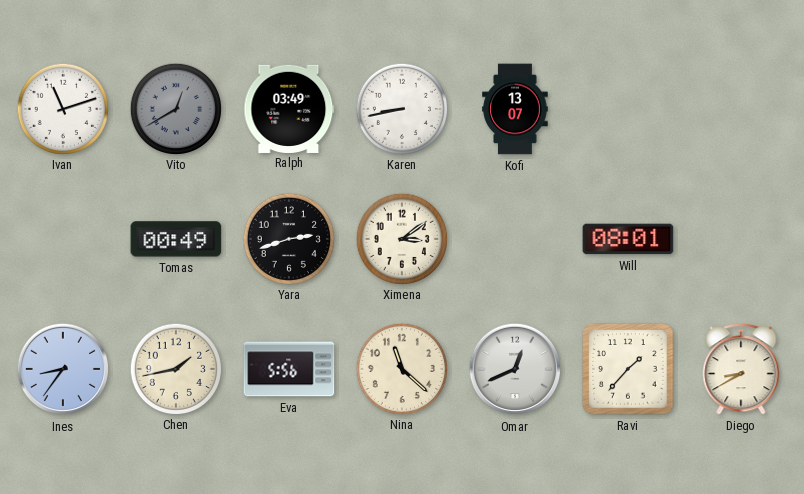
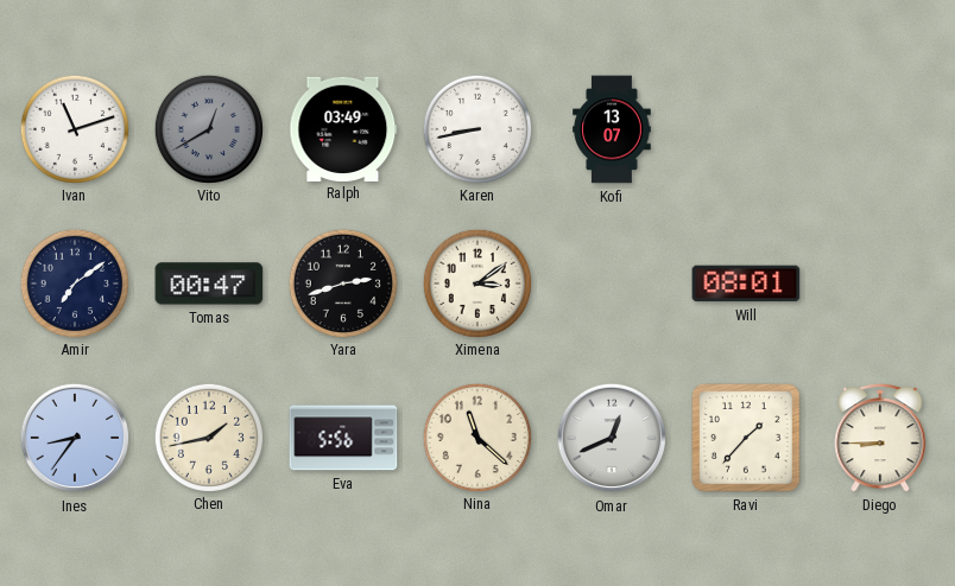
Amir: none -> 7:09
Tomas: 00:49 -> 00:47
Diego: 8:40 -> 8:45
